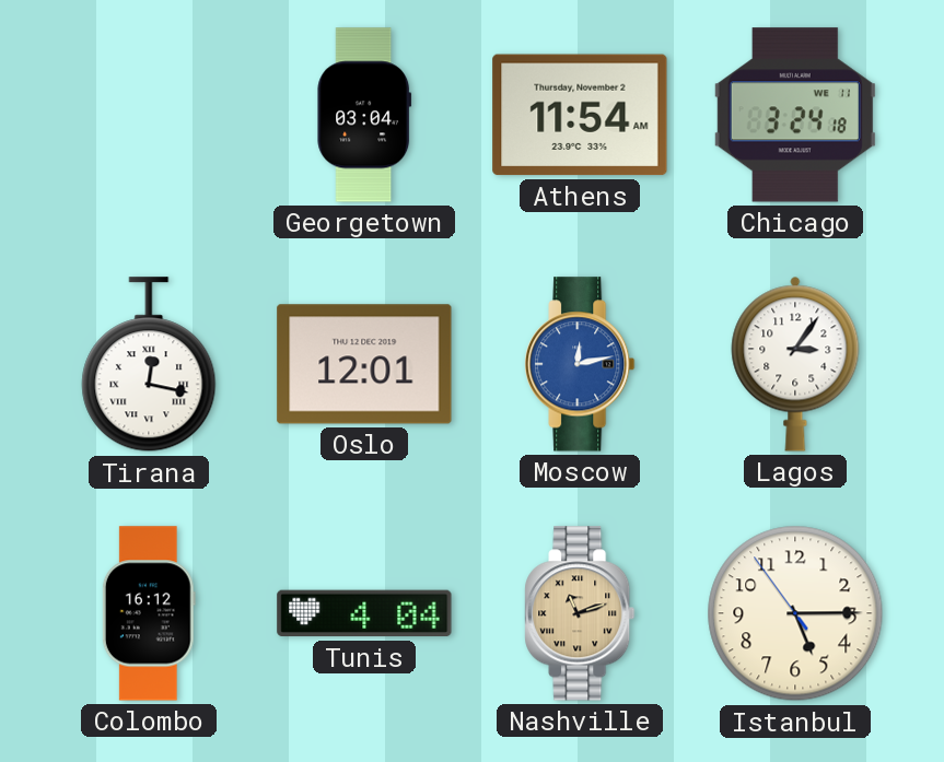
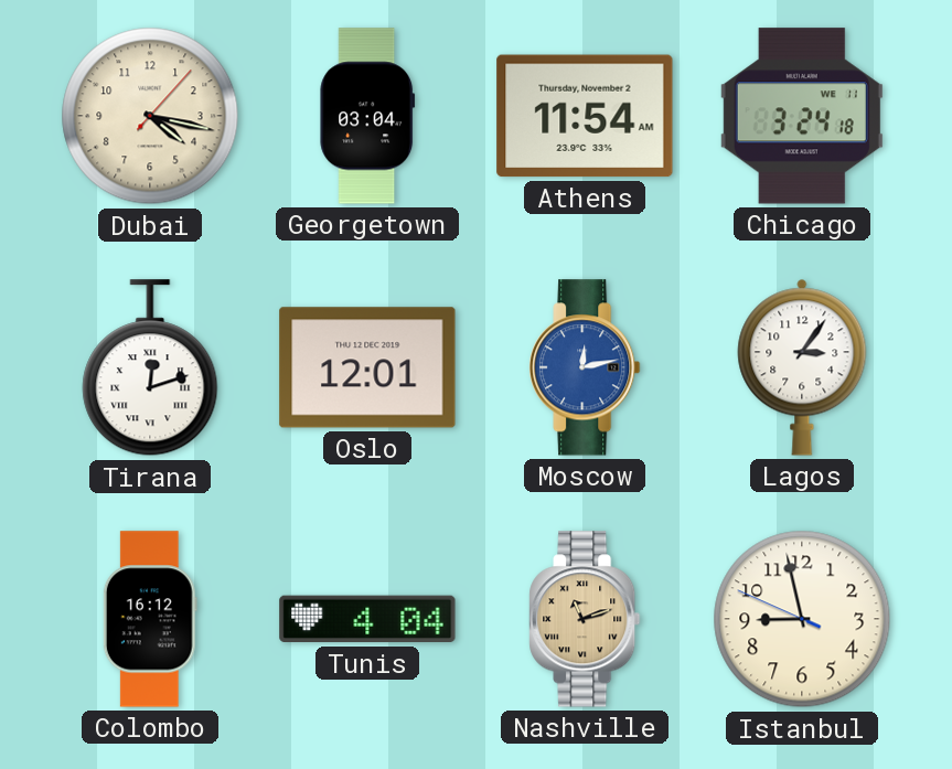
Dubai: none -> 4:17
Tirana: 12:17 -> 12:12
Istanbul: 5:14 -> 8:57
